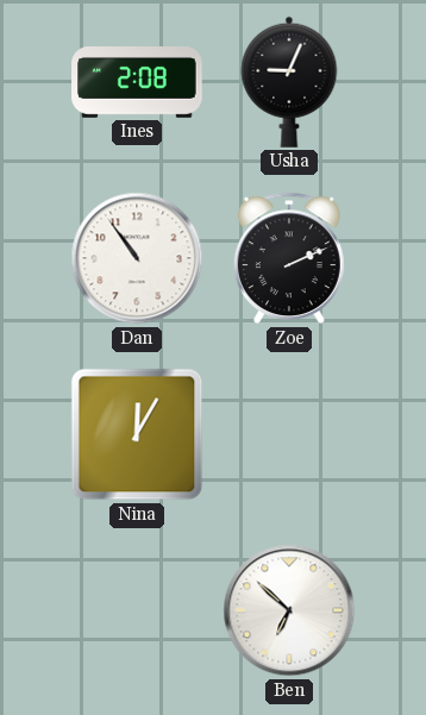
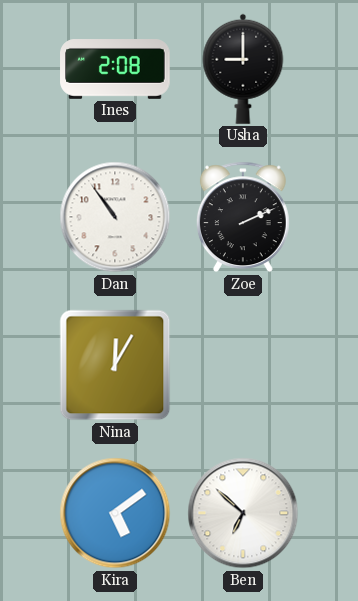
Usha: 9:04 -> 9:00
Kira: none -> 5:09
